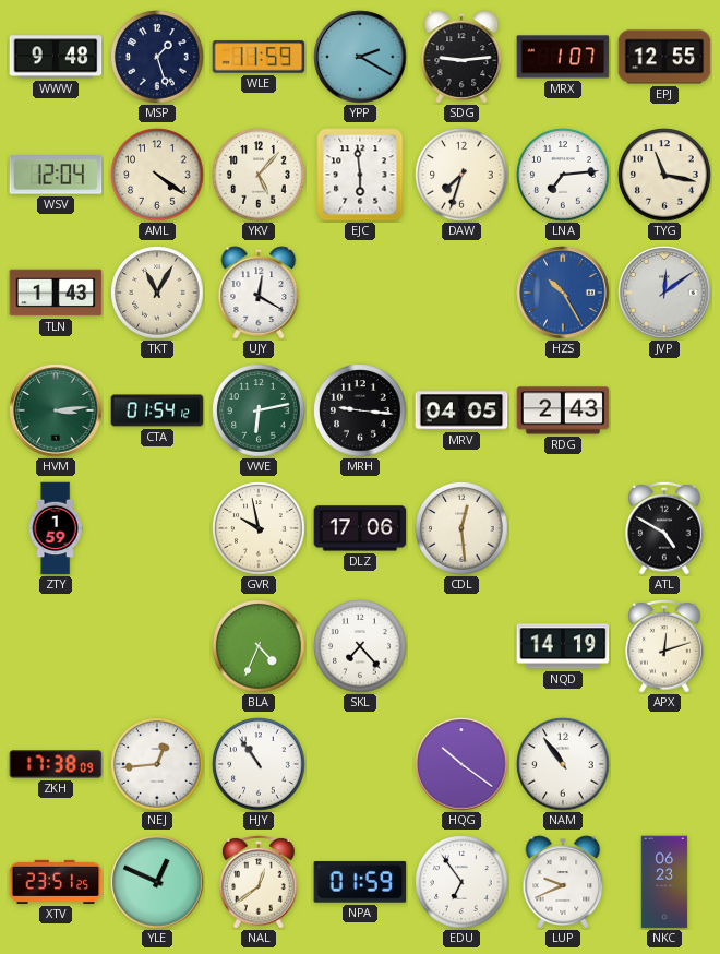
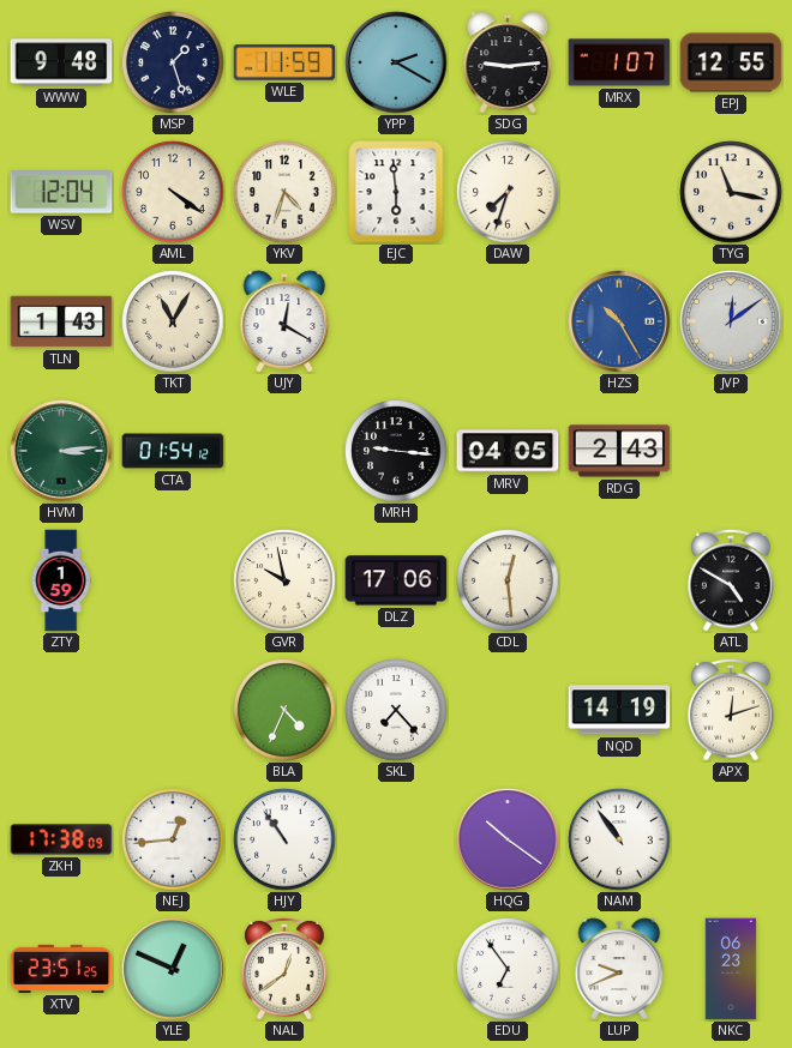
YKV: 5:07 -> 4:33
LNA: 7:14 -> none
VWE: 6:13 -> none
NPA: 01:59 -> none
